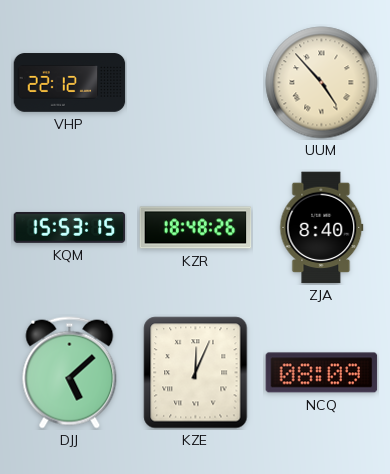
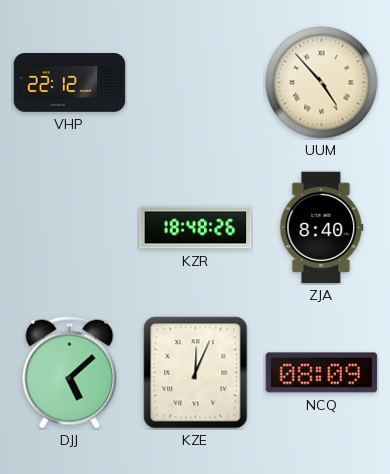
KQM: 15:53 -> none
